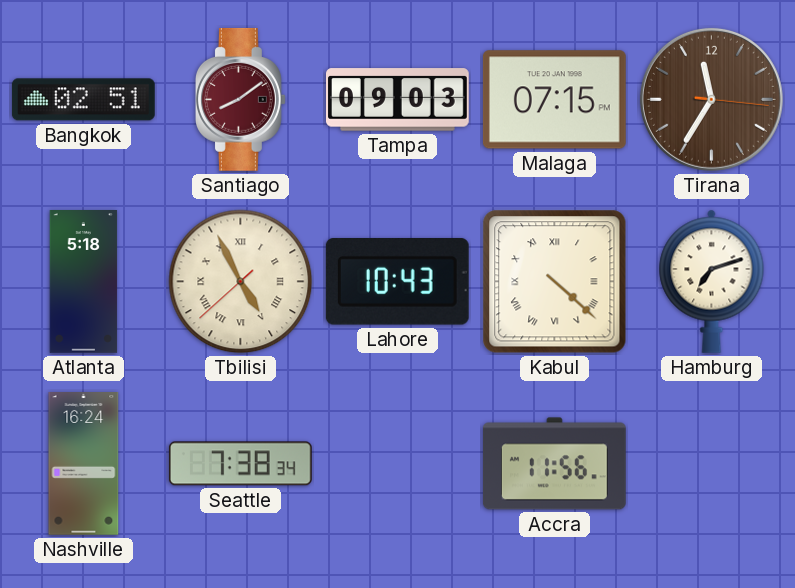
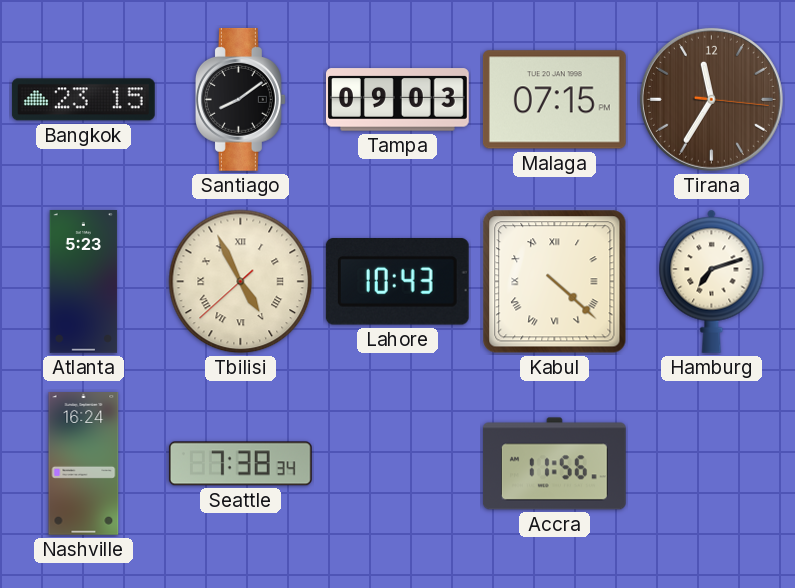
Bangkok: 02:51 -> 23:15
Santiago dial: burgundy -> black
Atlanta: 5:18 -> 5:23
